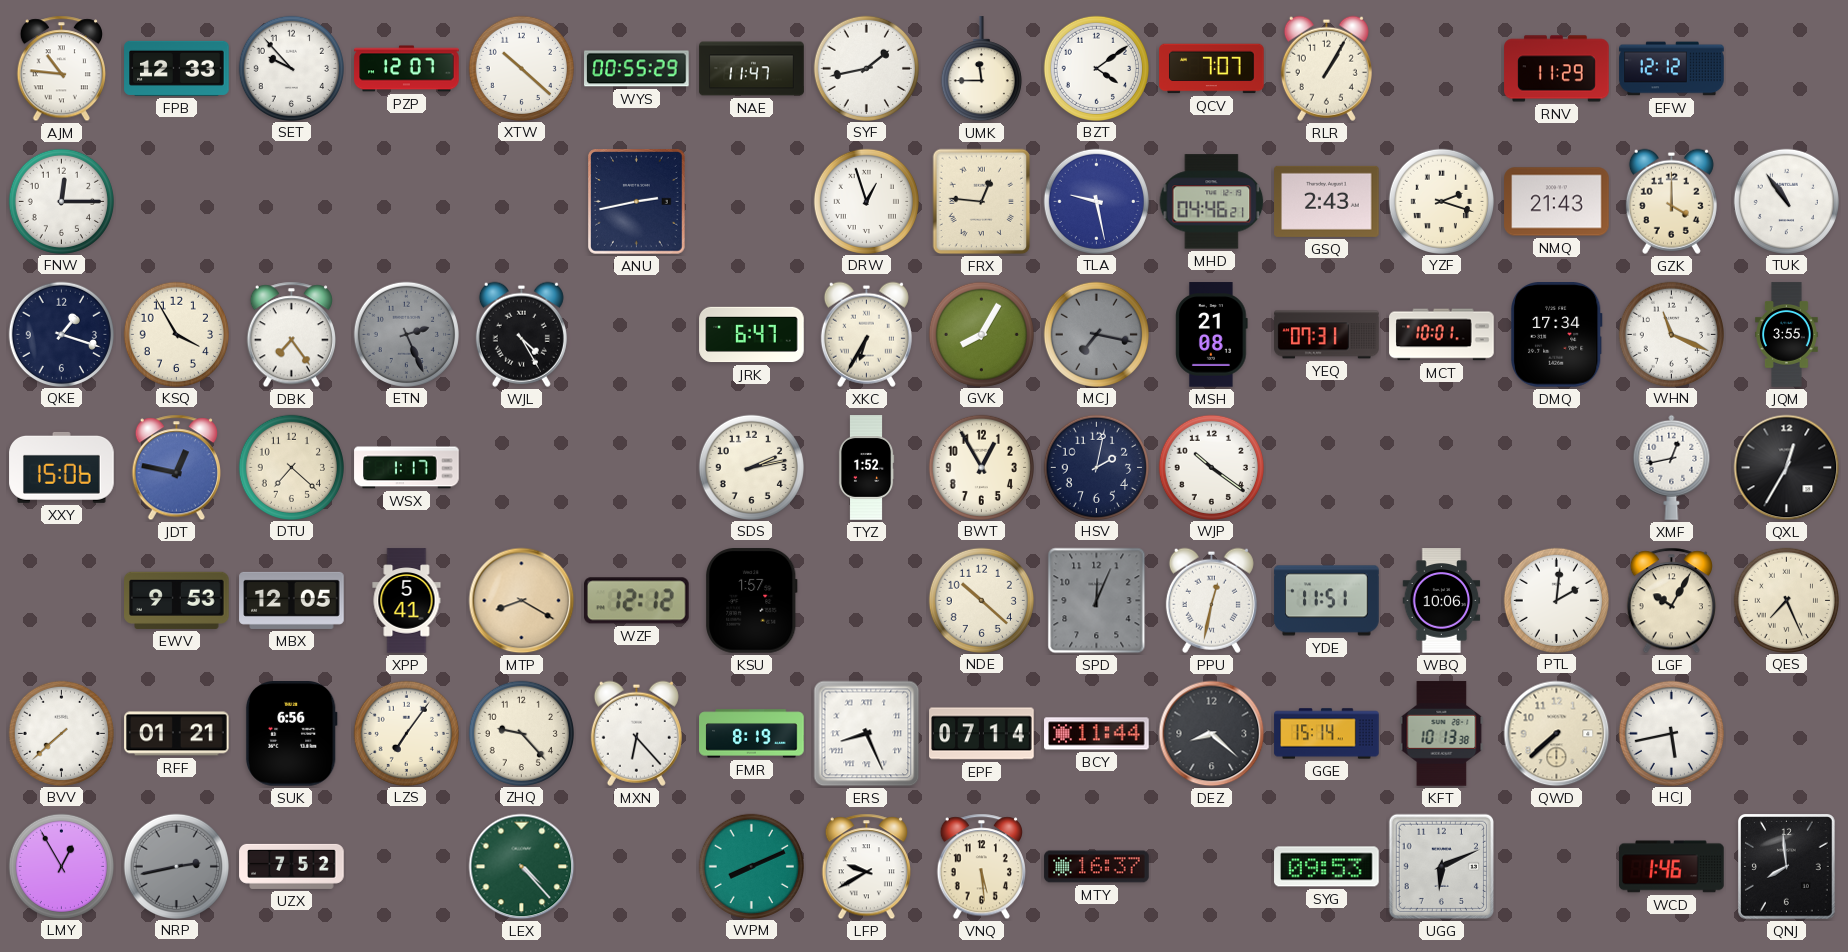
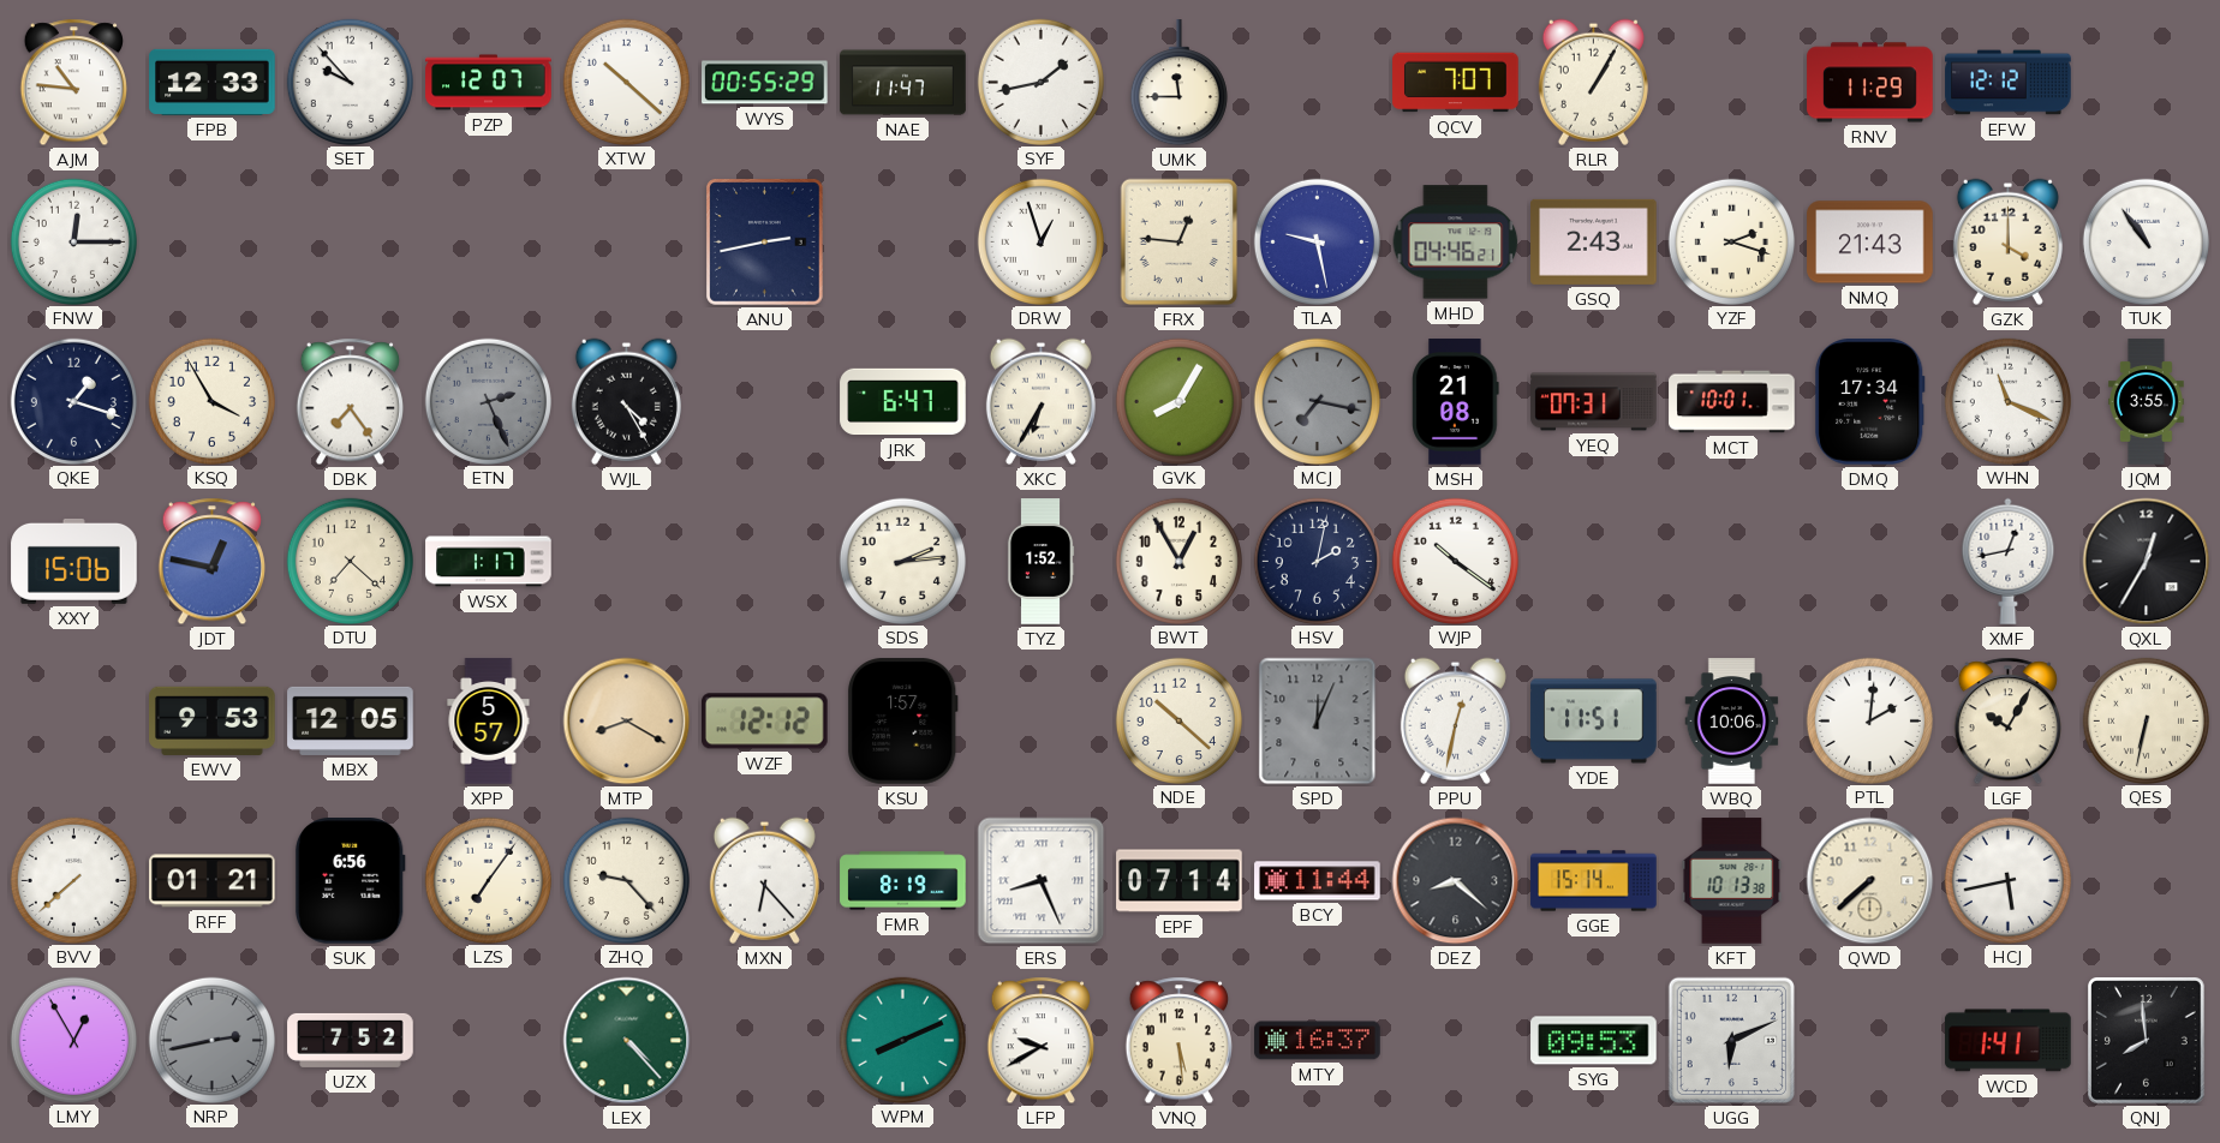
BZT: 4:09 -> none
SDS: 2:13 -> 2:14
XPP: 5:41 -> 5:57
QES: 7:26 -> 6:32
WCD: 1:46 -> 1:41
